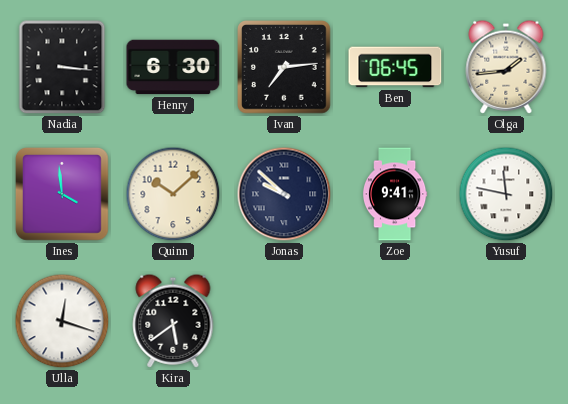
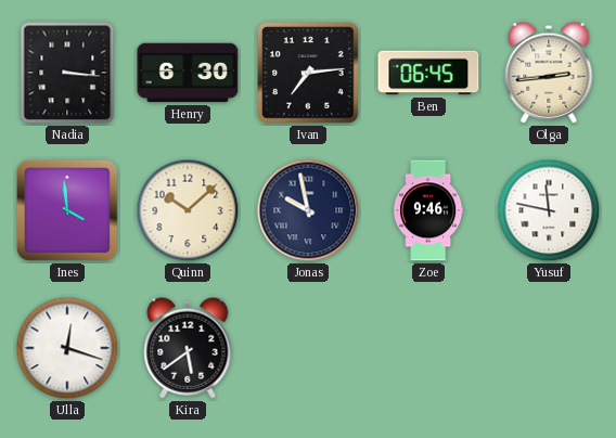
Olga: 1:44 -> 2:44
Jonas: 9:52 -> 9:58
Zoe: 9:41 -> 9:46
